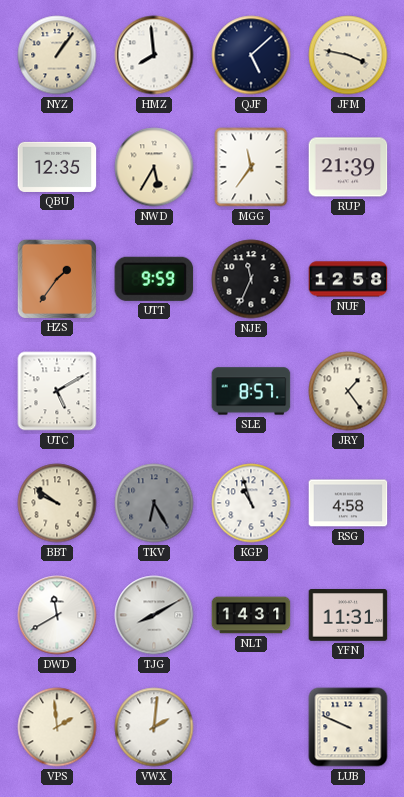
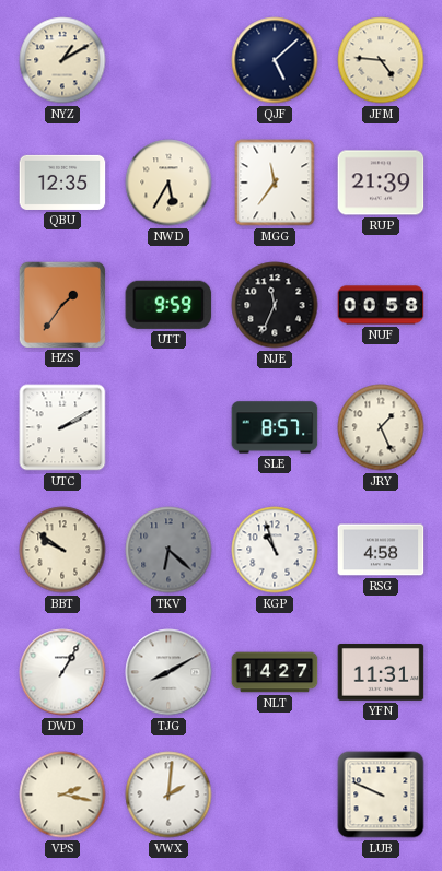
NYZ: 1:06 -> 1:10
HMZ: 7:59 -> none
JFM: 3:47 -> 4:46
NUF: 12:58 -> 00:58
UTC: 5:10 -> 2:10
JRY: 1:24 -> 1:26
TKV: 6:25 -> 6:22
DWD: 11:40 -> 1:05
NLT: 14:31 -> 14:27
VPS: 1:59 -> 2:17
